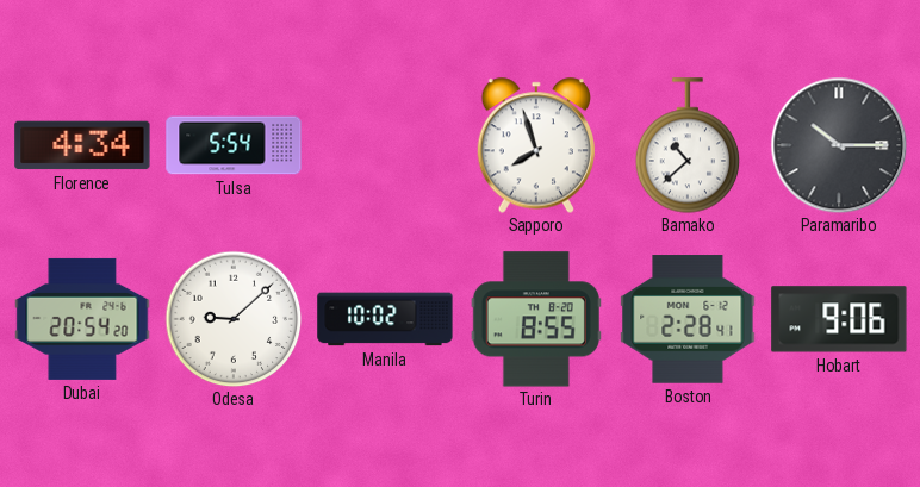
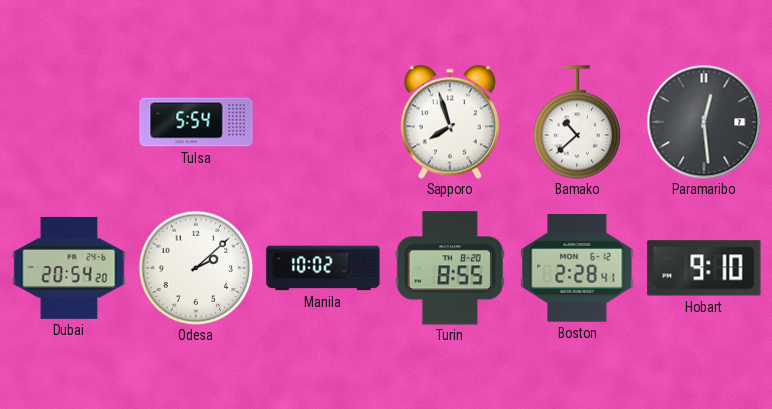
Florence: 4:34 -> none
Paramaribo: 10:15 -> 12:29
Odesa: 9:08 -> 2:08
Hobart: 9:06 -> 9:10
